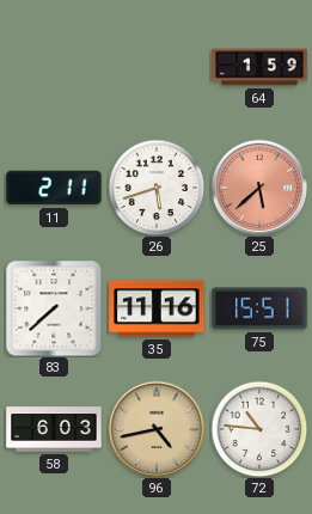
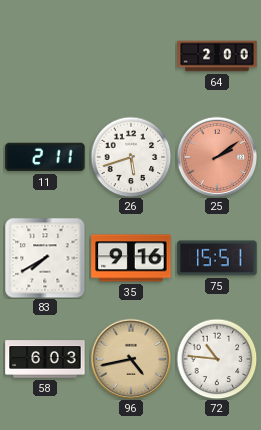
64: 1:59 -> 2:00
25: 5:38 -> 2:09
83: 7:38 -> 7:40
35: 11:16 -> 9:16
